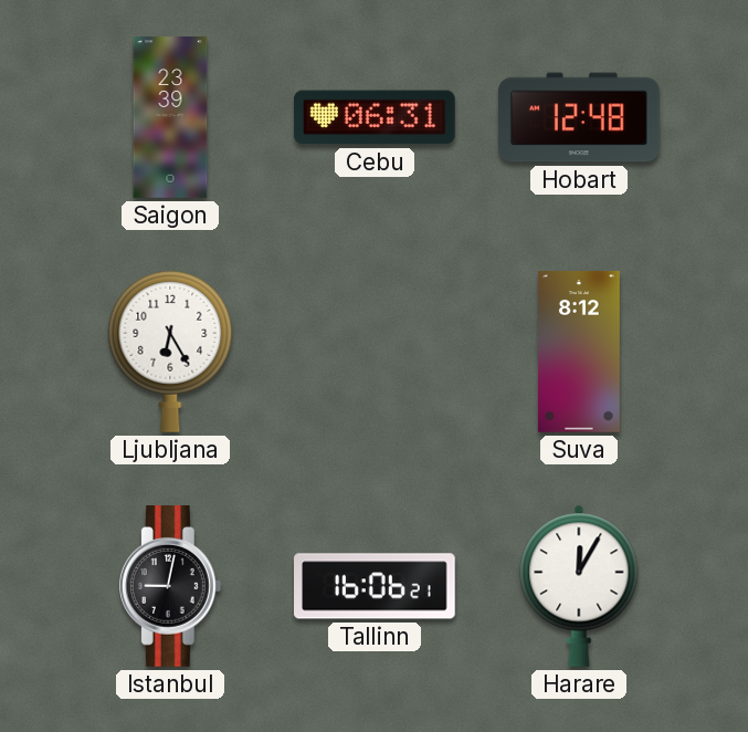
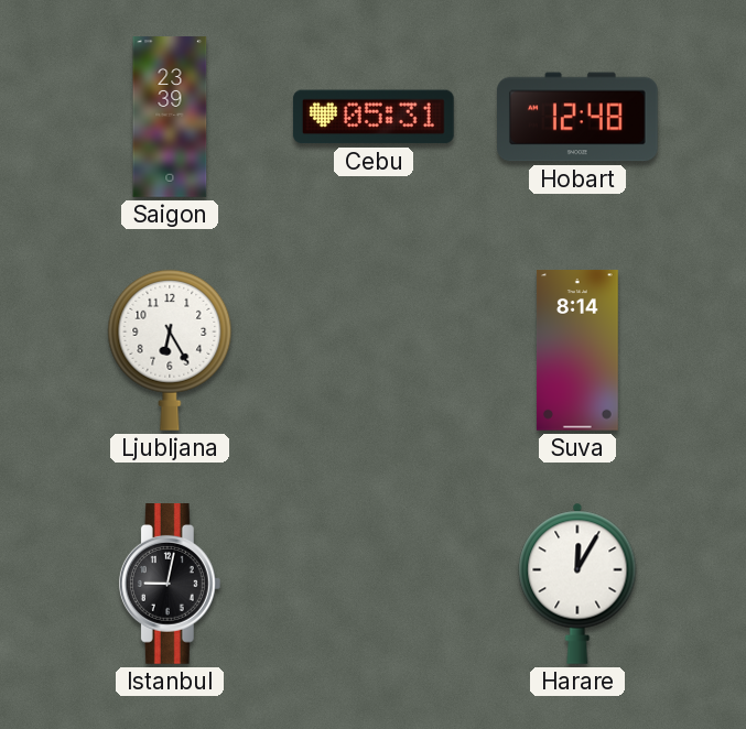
Cebu: 06:31 -> 05:31
Suva: 8:12 -> 8:14
Tallinn: 16:06 -> none
